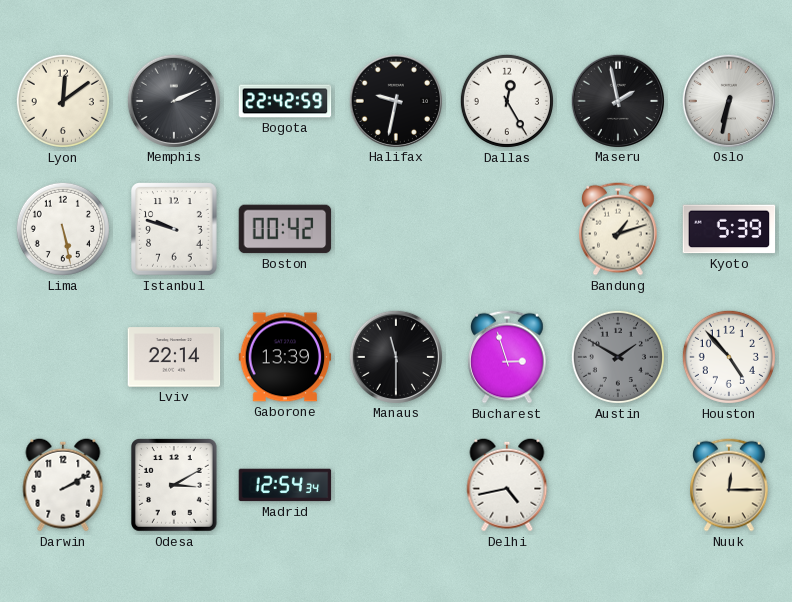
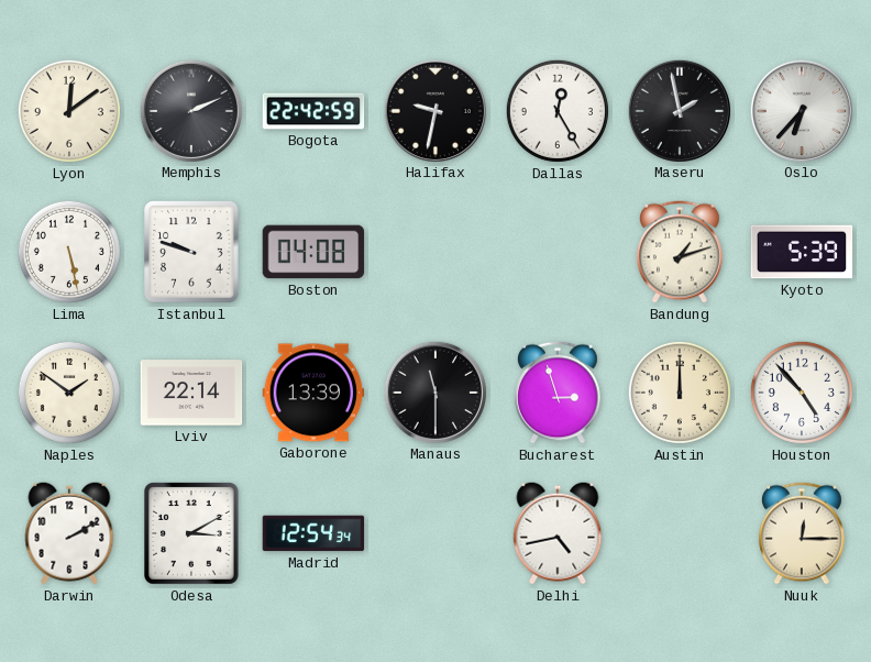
Oslo: 6:32 -> 6:37
Boston: 00:42 -> 04:08
Naples: none -> 1:51
Austin: 1:50 -> 12:00
Austin dial: grey -> cream
